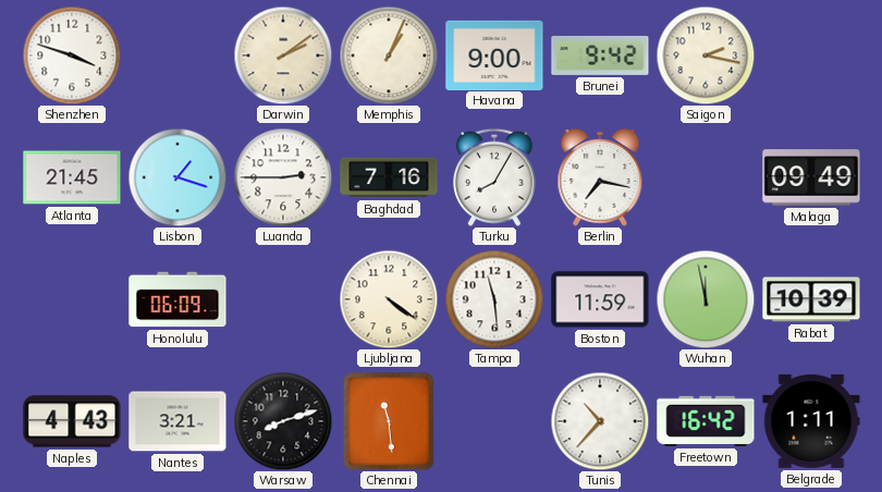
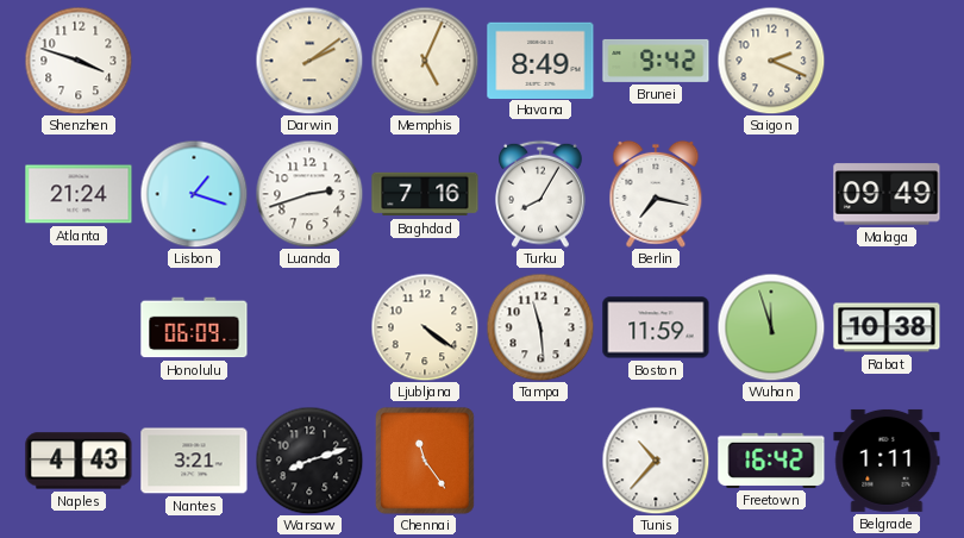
Memphis: 1:04 -> 5:04
Havana: 9:00 -> 8:49
Saigon: 2:17 -> 2:19
Atlanta: 21:45 -> 21:24
Luanda: 2:45 -> 2:42
Wuhan: 11:58 -> 11:57
Rabat: 10:39 -> 10:38
Chennai: 11:29 -> 11:24
